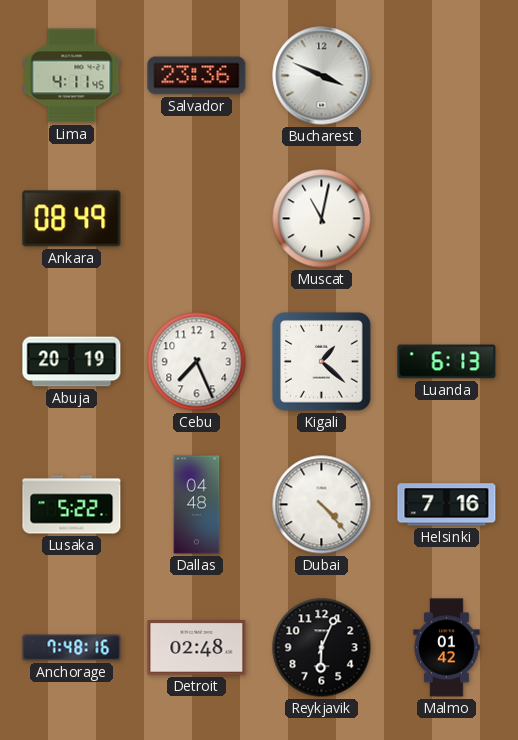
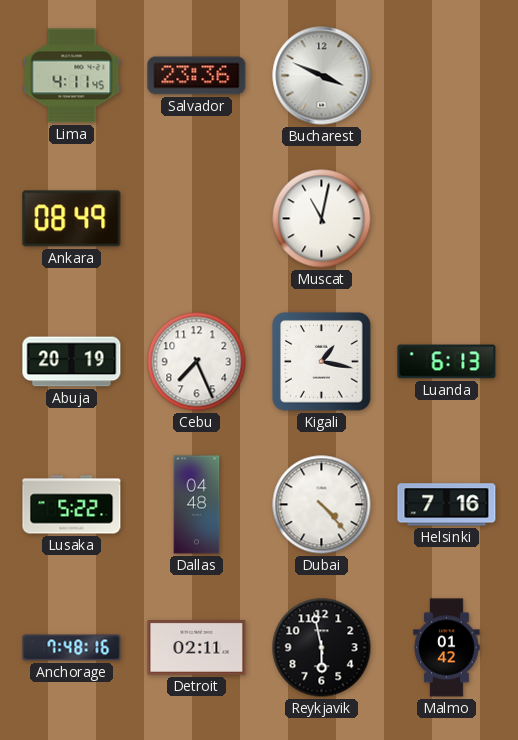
Kigali: 1:22 -> 1:17
Detroit: 02:48 -> 02:11
Reykjavik: 6:04 -> 5:58
